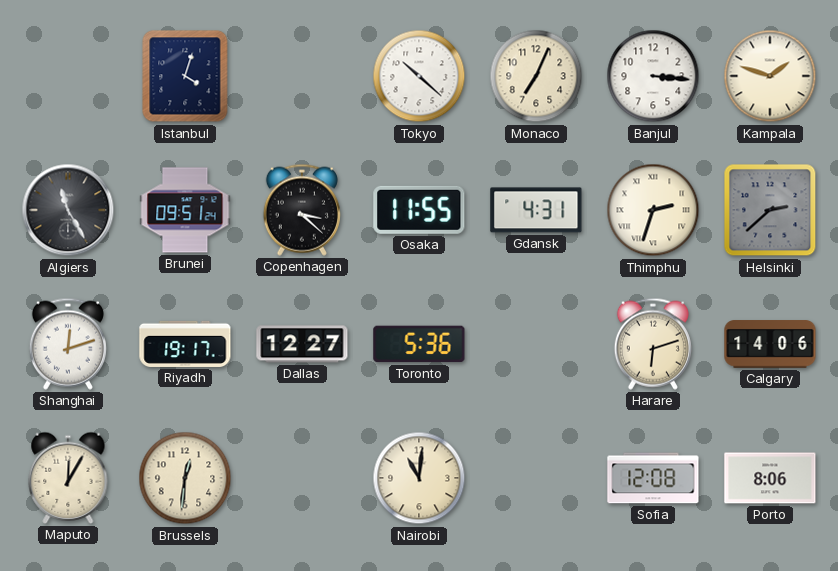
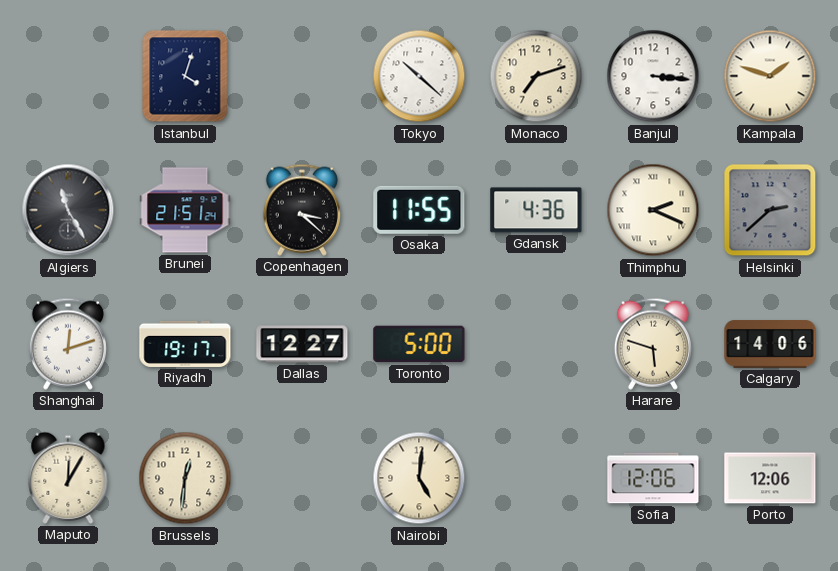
Monaco: 7:04 -> 7:12
Brunei: 09:51 -> 21:51
Gdansk: 4:31 -> 4:36
Thimphu: 2:33 -> 2:19
Toronto: 5:36 -> 5:00
Harare: 6:12 -> 5:48
Nairobi: 11:01 -> 5:01
Sofia: 12:08 -> 12:06
Porto: 8:06 -> 12:06
